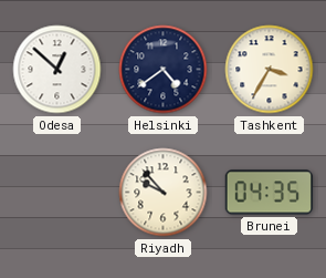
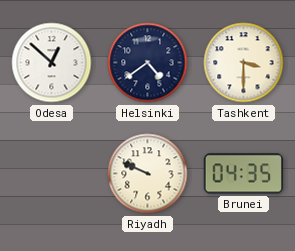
Tashkent: 3:35 -> 3:30
Riyadh: 9:53 -> 9:49
